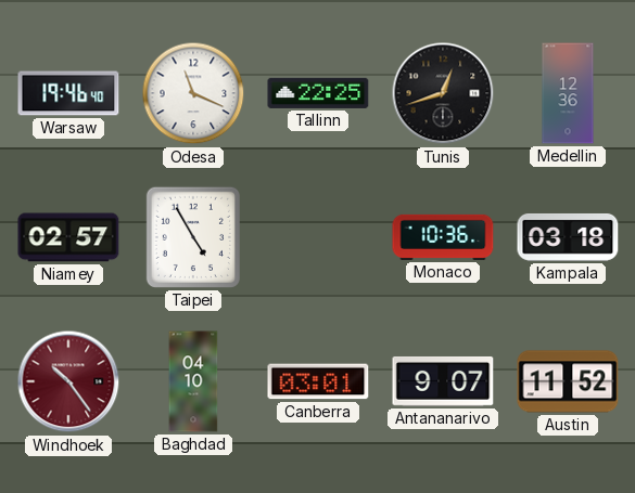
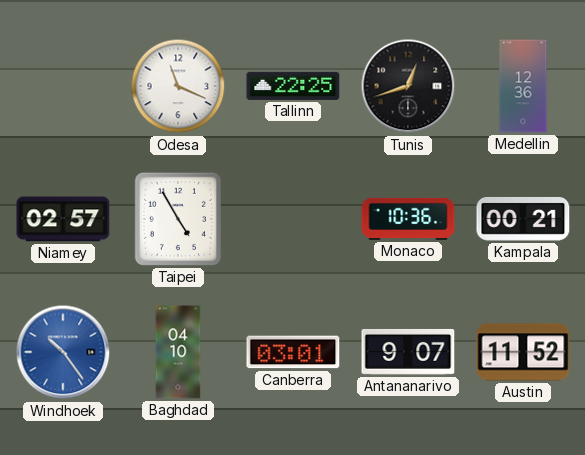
Warsaw: 19:46 -> none
Kampala: 03:18 -> 00:21
Windhoek dial: burgundy -> blue
